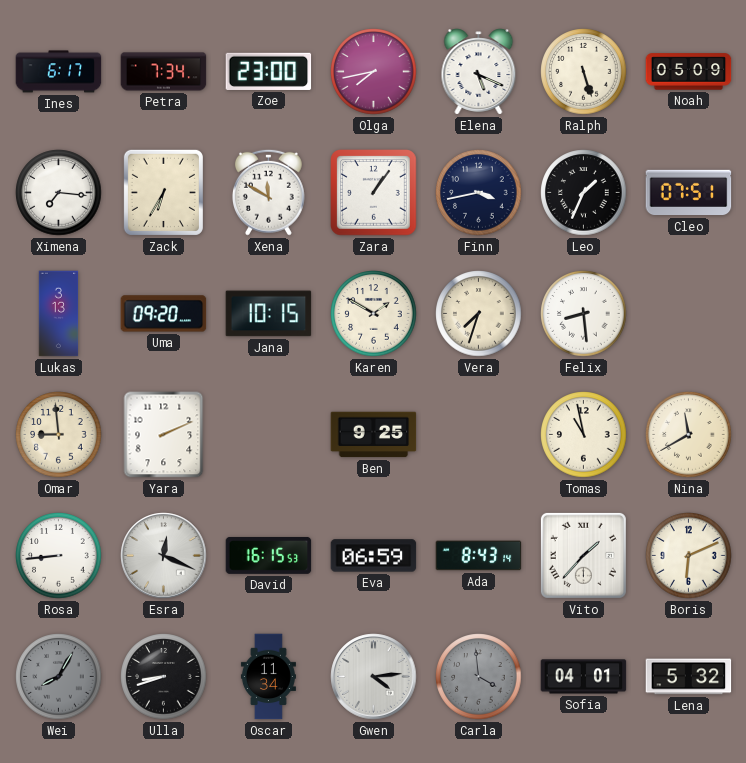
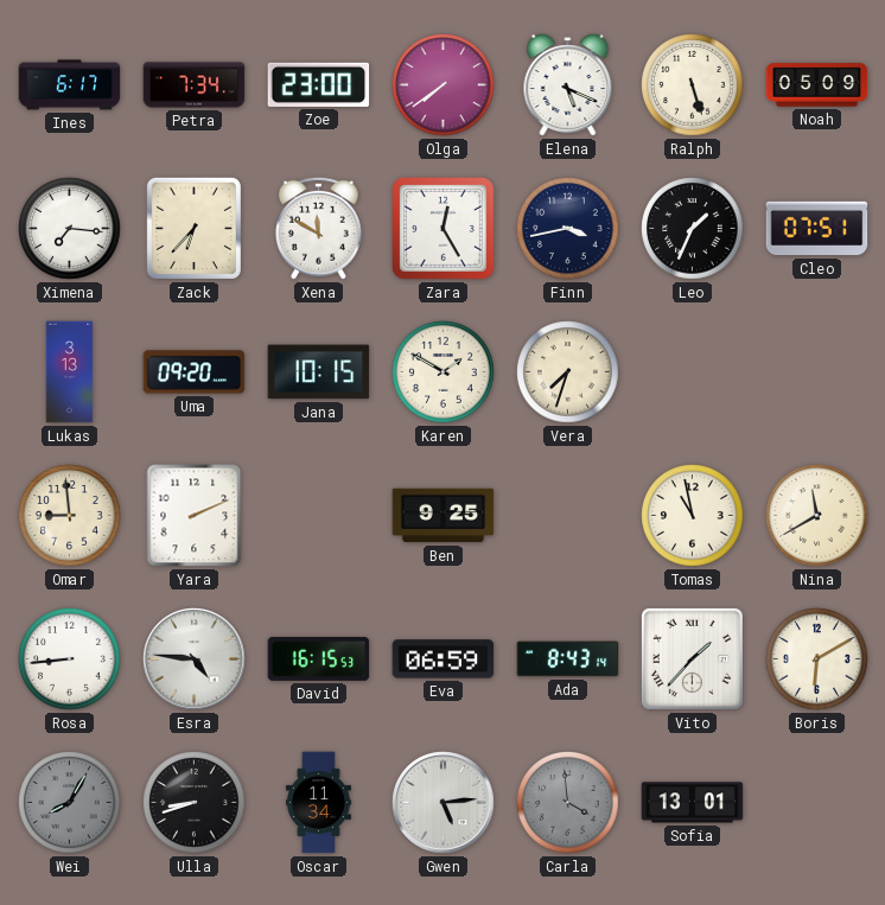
Olga: 7:43 -> 7:39
Zack: 6:35 -> 6:37
Zara: 1:06 -> 12:25
Felix: 8:29 -> none
Esra: 12:19 -> 4:46
Boris: 6:11 -> 6:10
Gwen: 4:14 -> 5:14
Sofia: 04:01 -> 13:01
Lena: 5:32 -> none
